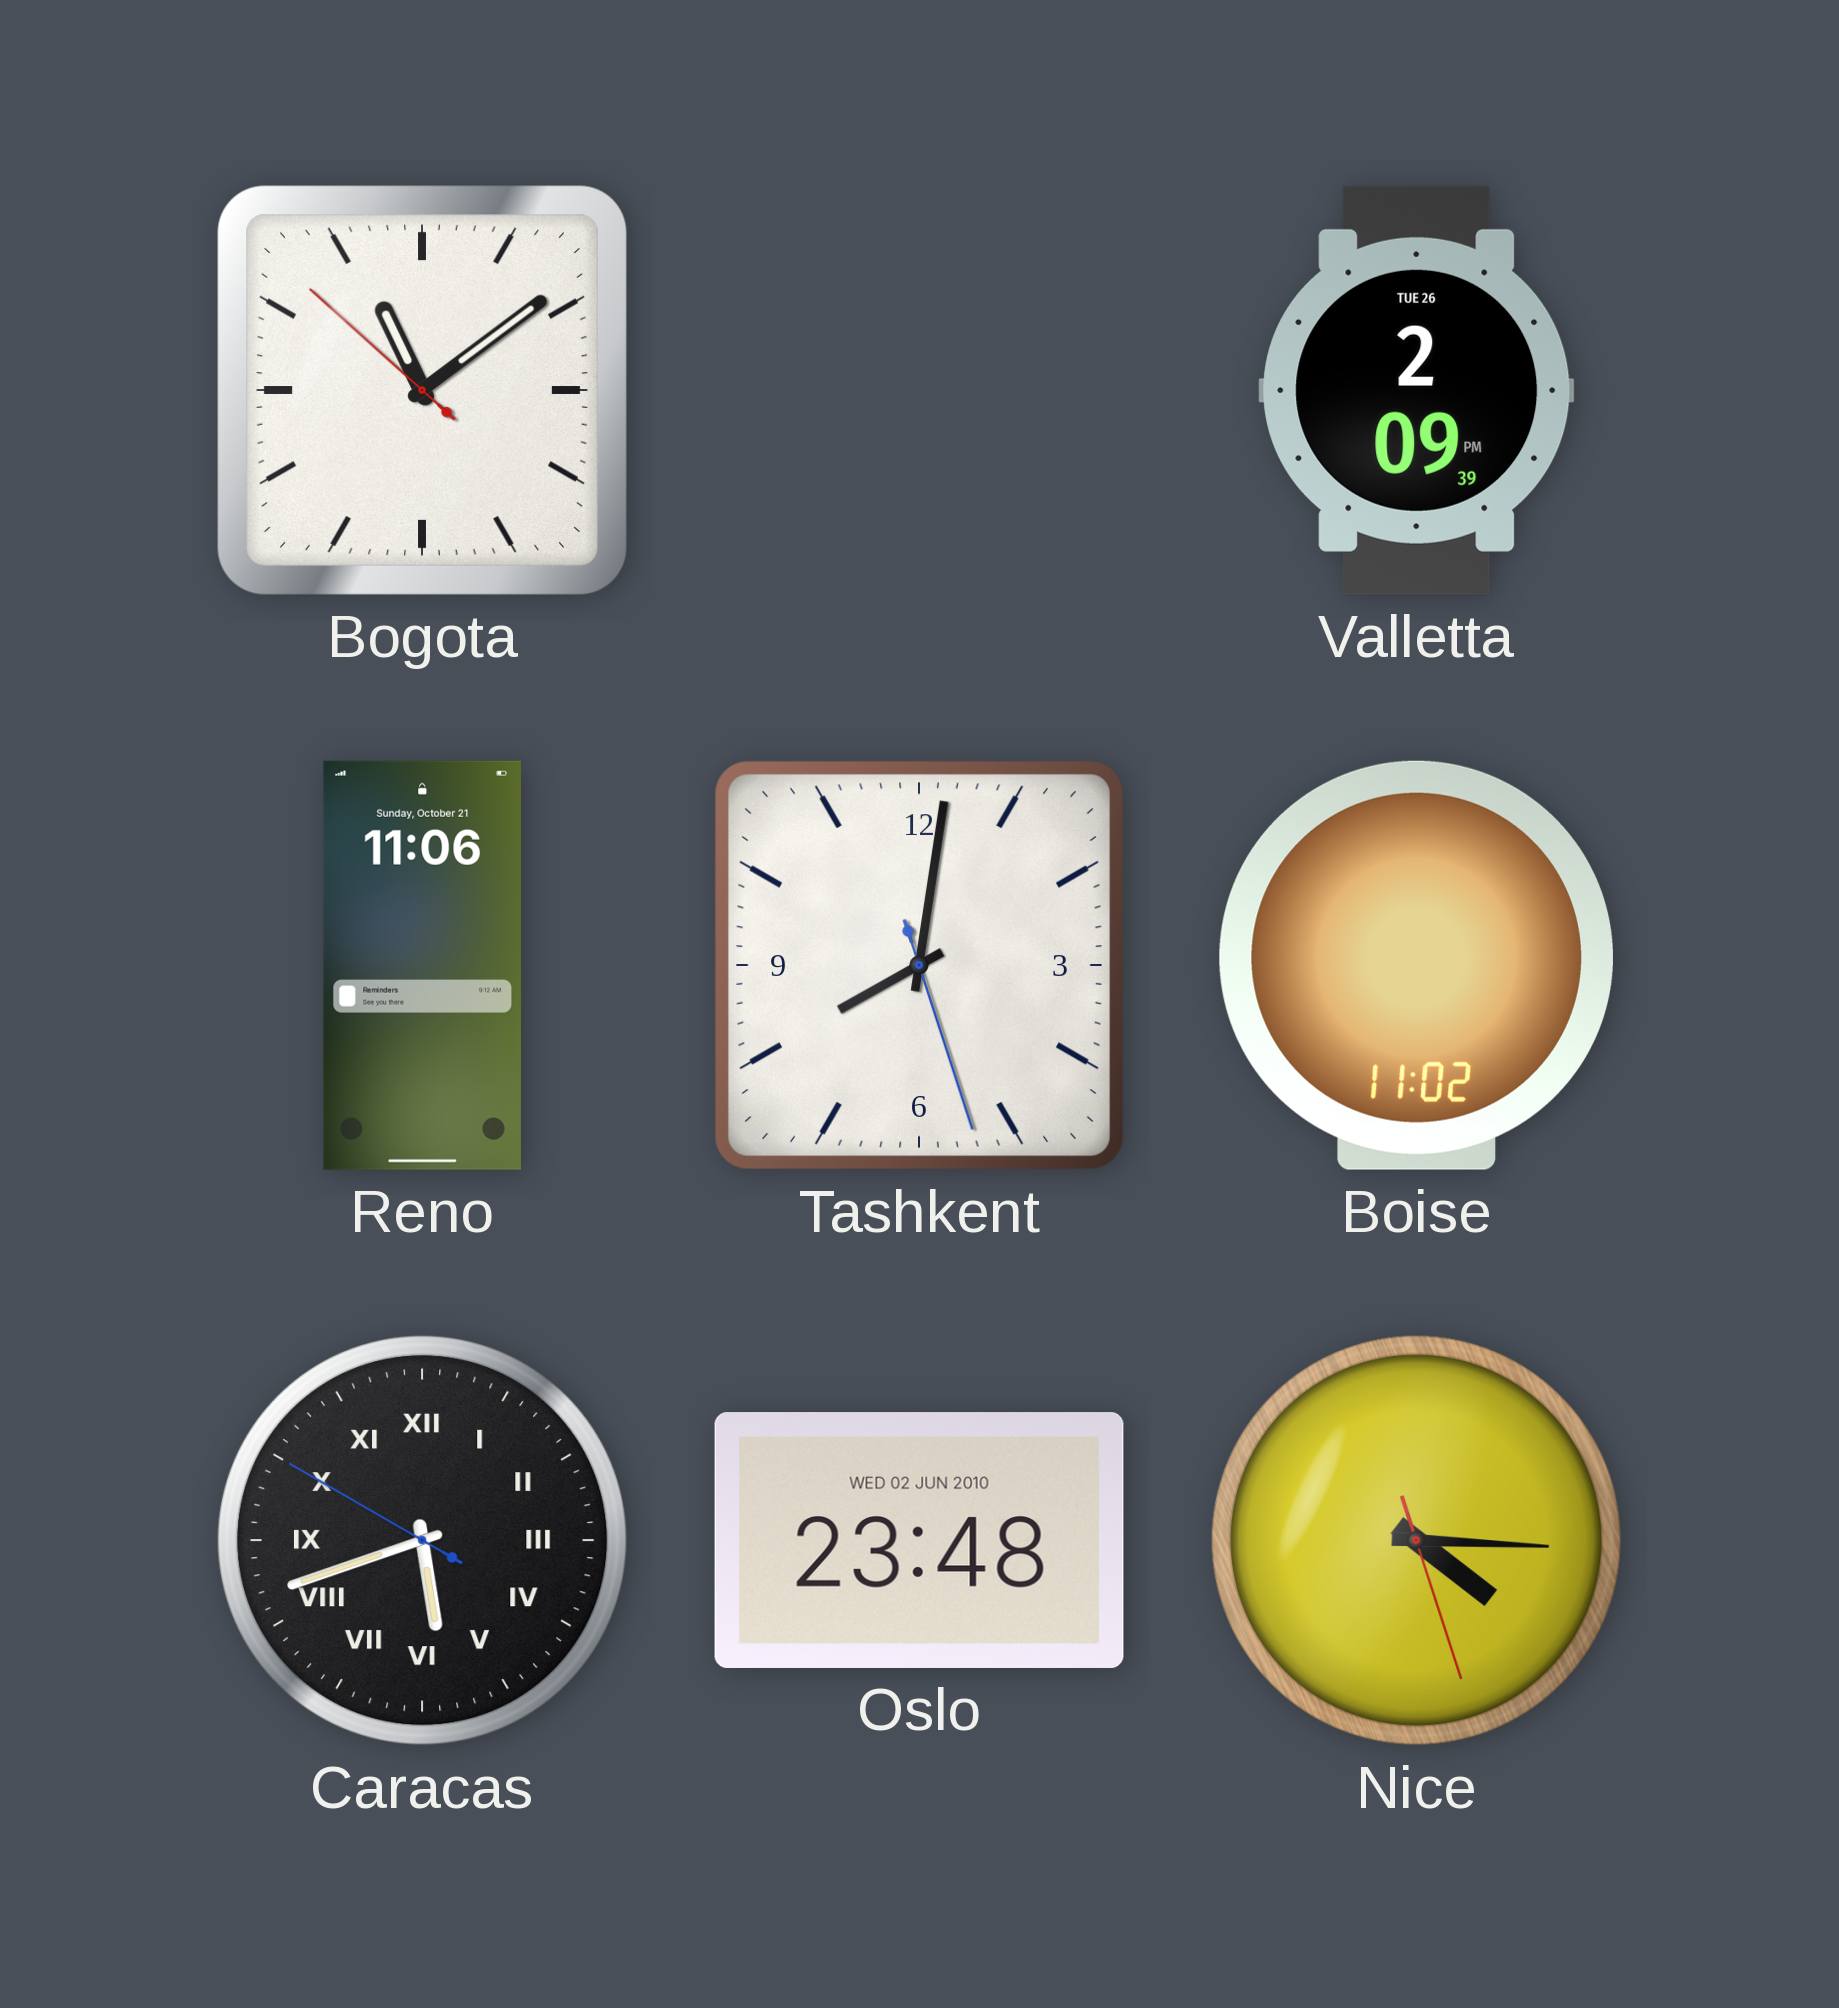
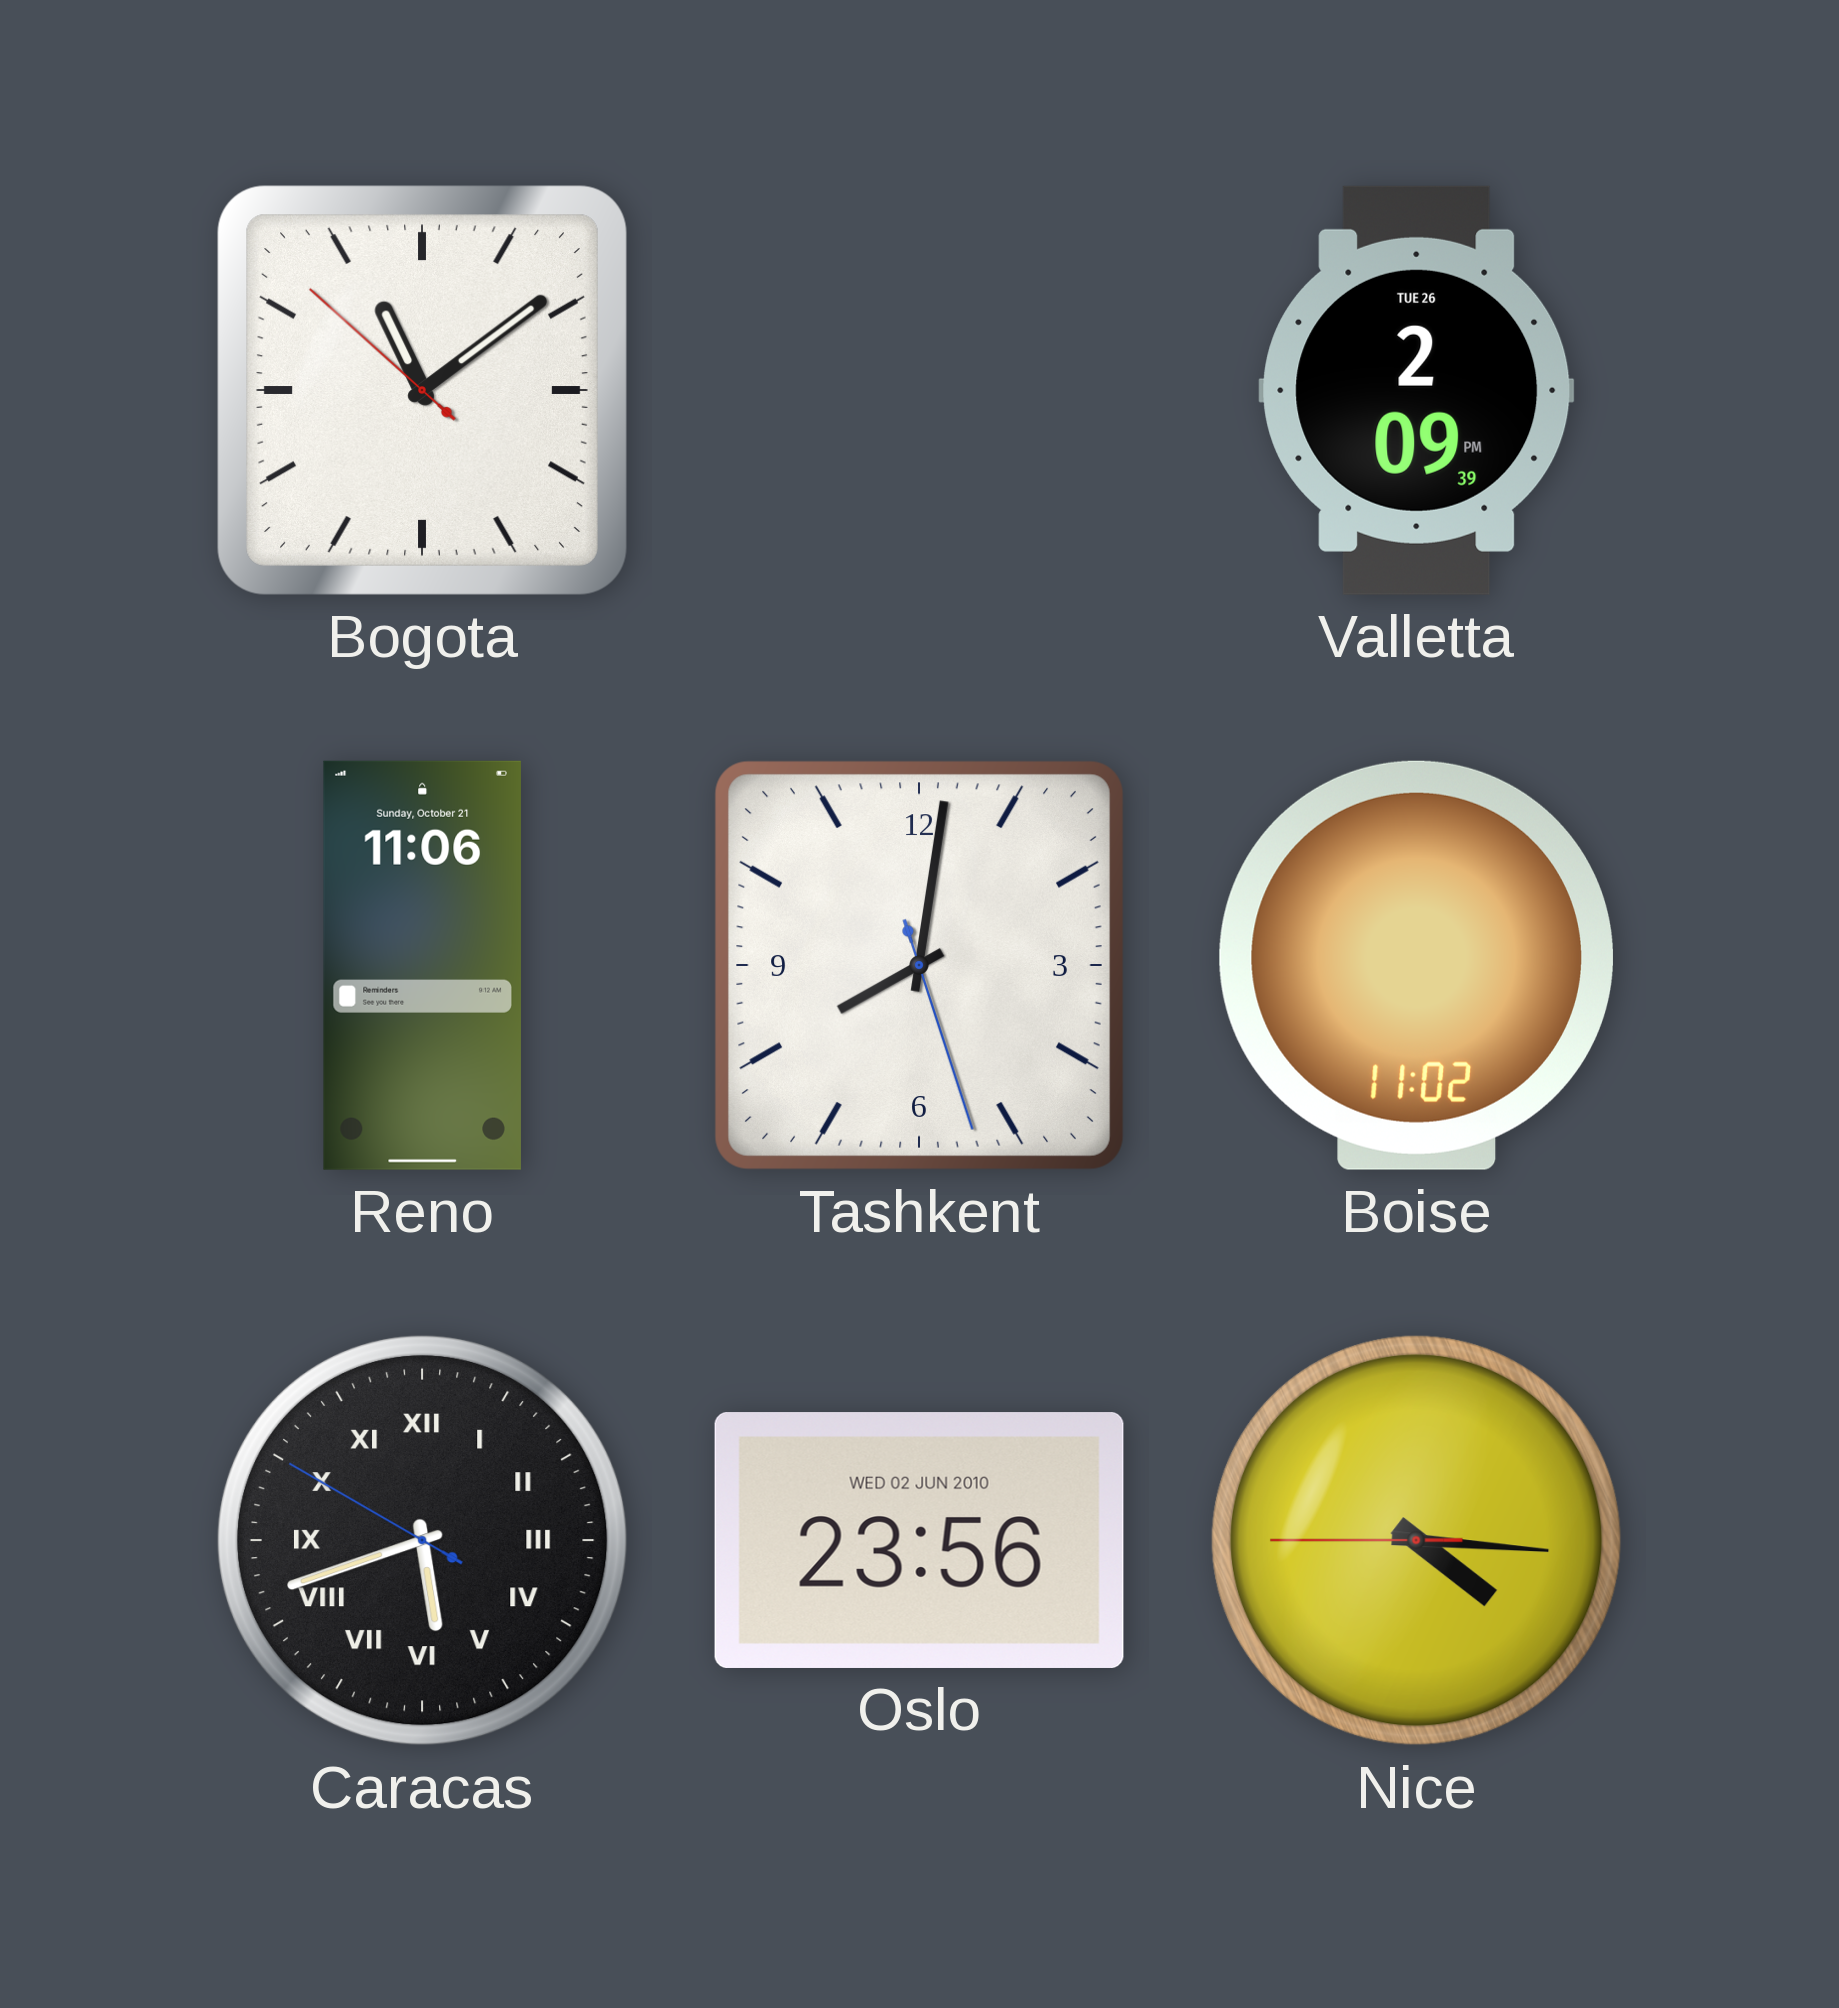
Oslo: 23:48 -> 23:56
Nice: 4:15:27 -> 4:15:45
